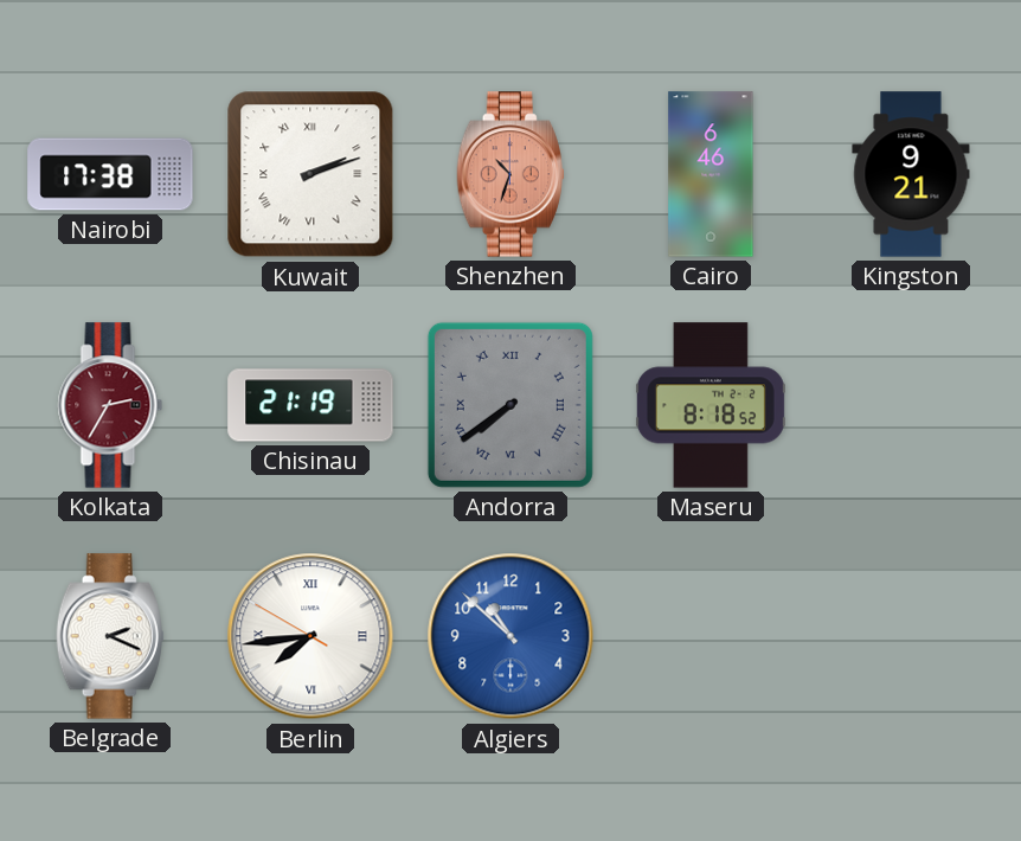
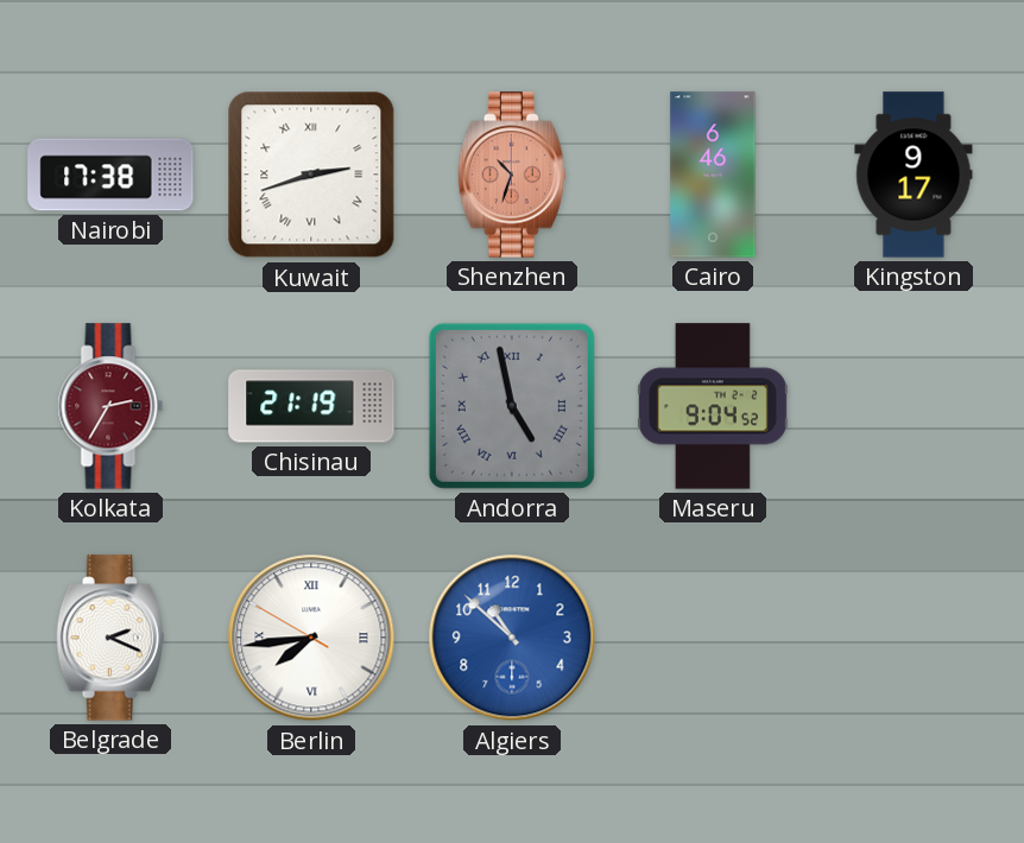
Kuwait: 2:12 -> 2:42
Kingston: 9:21 -> 9:17
Andorra: 7:39 -> 4:58
Maseru: 8:18 -> 9:04
